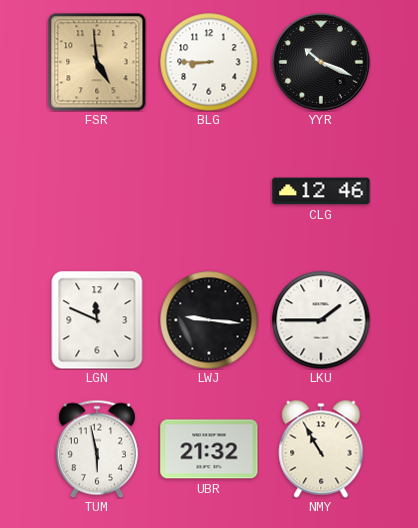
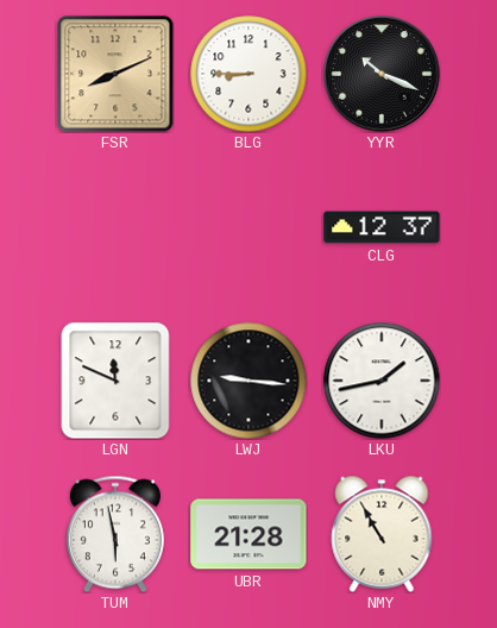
FSR: 4:59 -> 8:11
CLG: 12:46 -> 12:37
LKU: 1:45 -> 1:43
UBR: 21:32 -> 21:28
